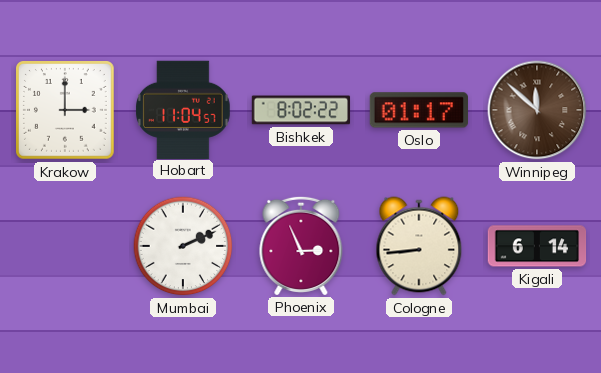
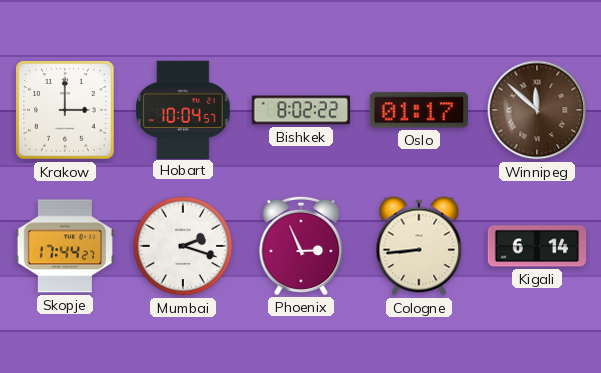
Hobart: 11:04 -> 10:04
Skopje: none -> 17:44
Mumbai: 2:11 -> 2:18
